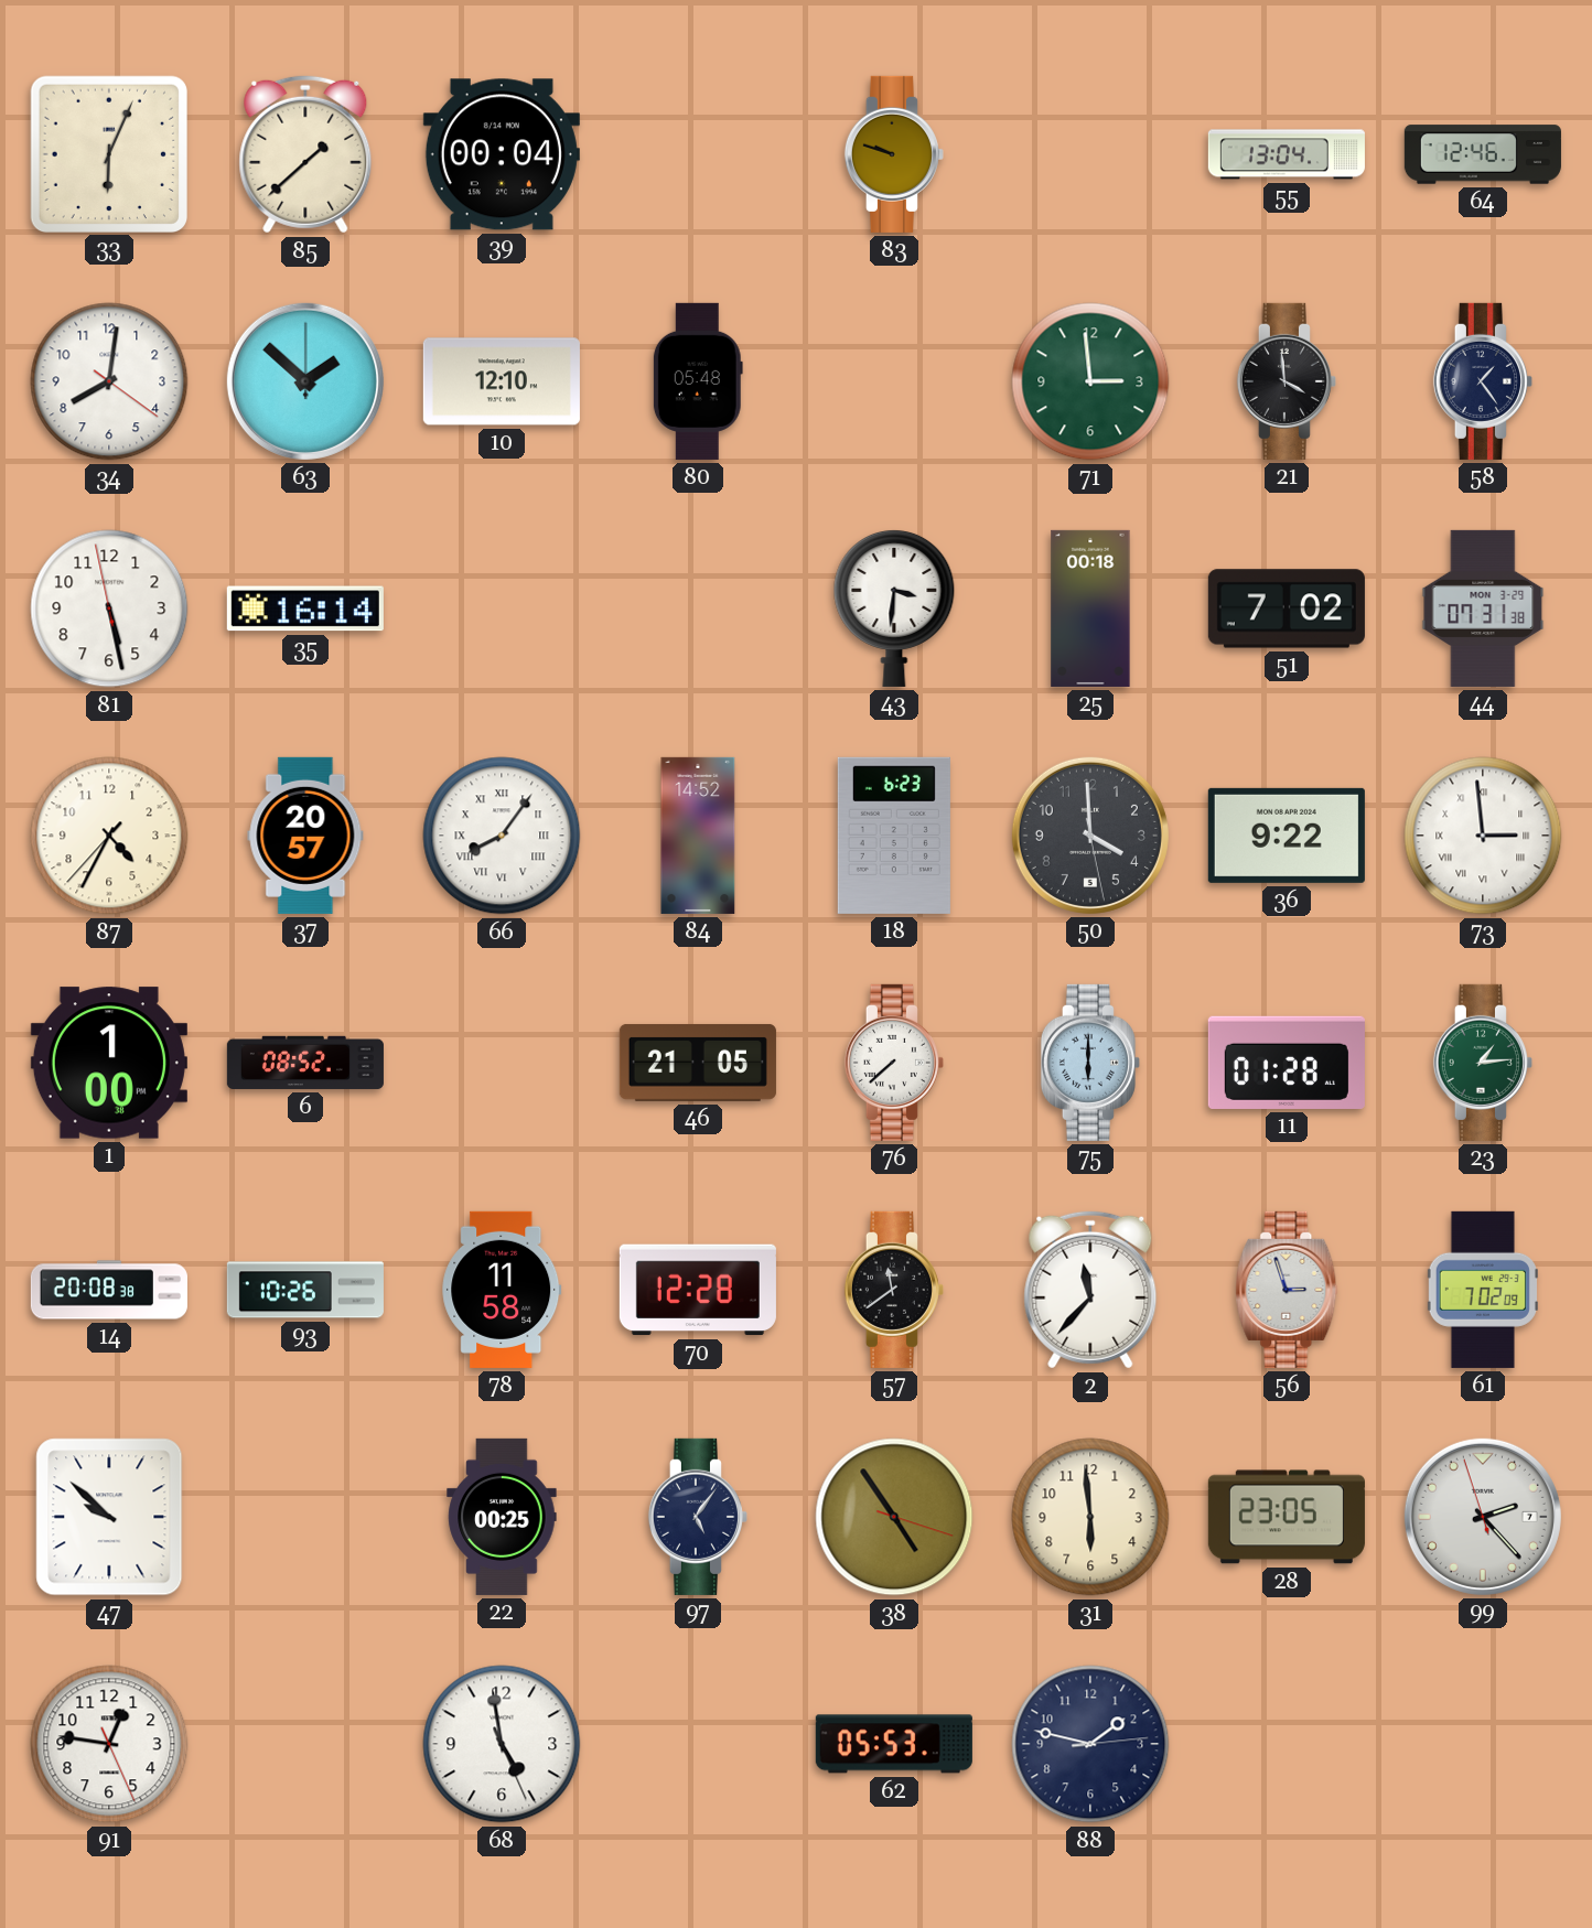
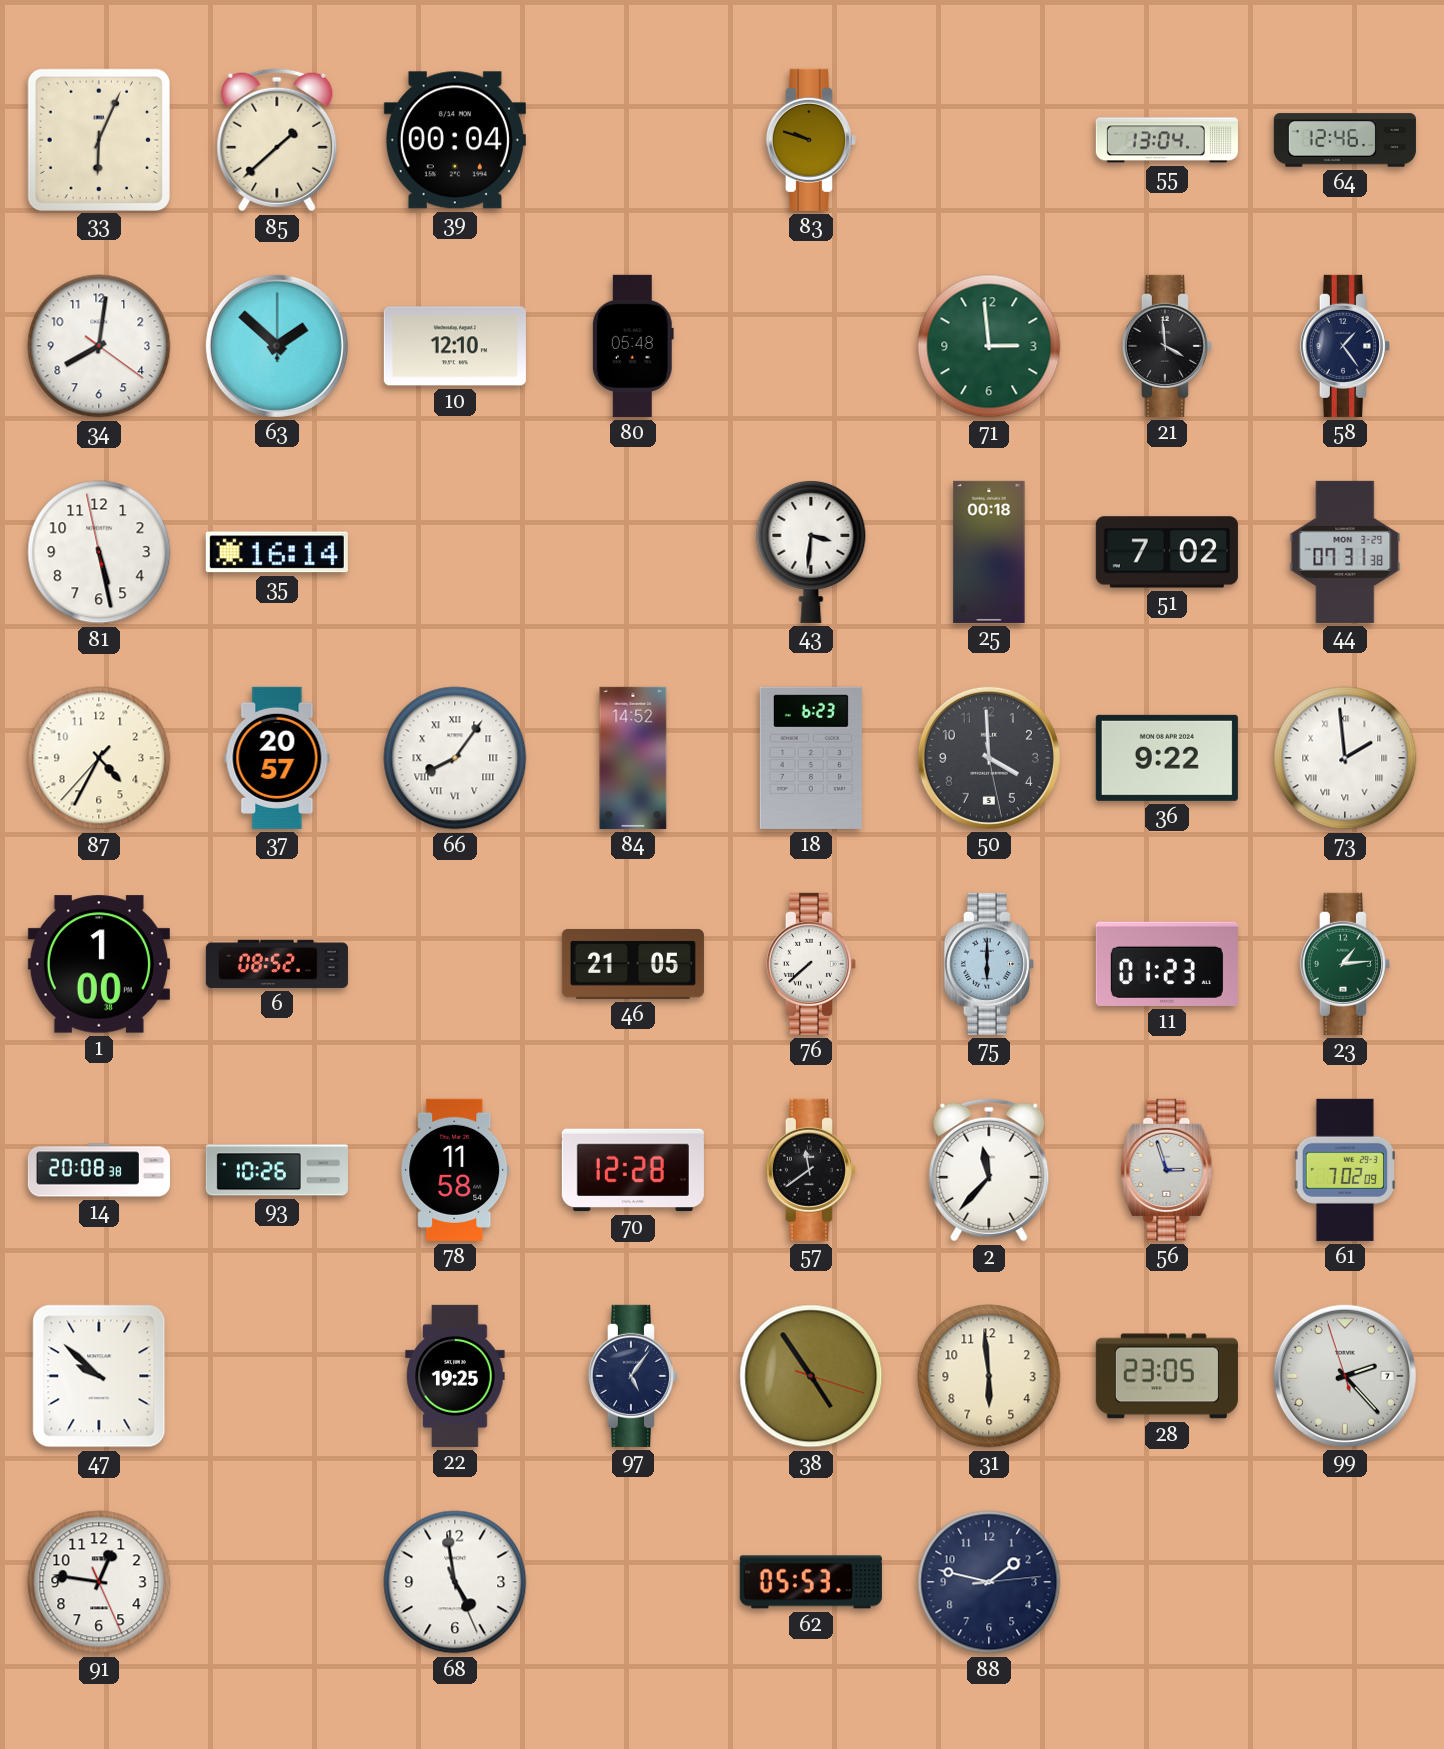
73: 2:59 -> 1:59
11: 01:28 -> 01:23
22: 00:25 -> 19:25
